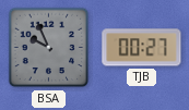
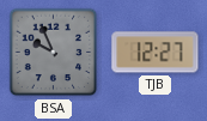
TJB: 00:27 -> 12:27
